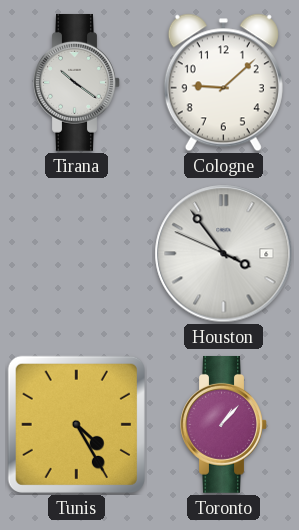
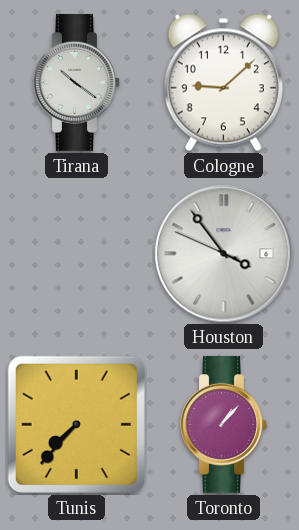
Tunis: 4:25 -> 7:37
